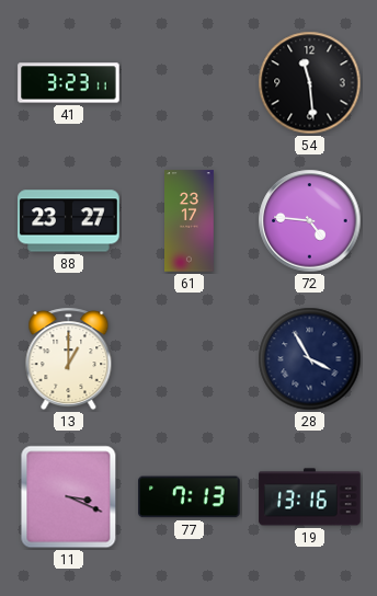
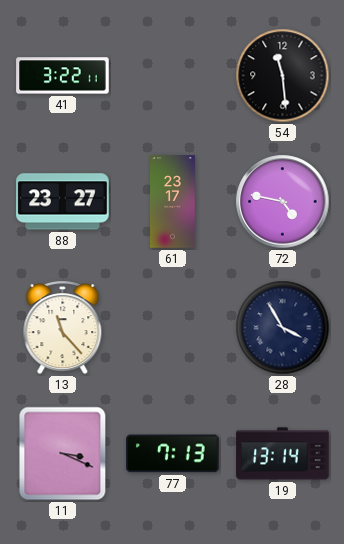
41: 3:23 -> 3:22
72: 4:46 -> 4:47
13: 1:00 -> 11:23
19: 13:16 -> 13:14
